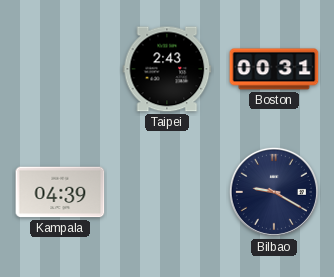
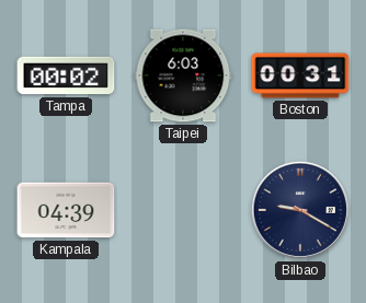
Tampa: none -> 00:02
Taipei: 2:43 -> 6:03
